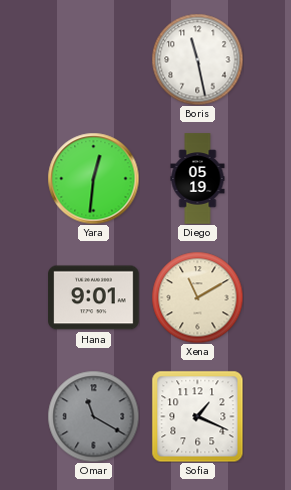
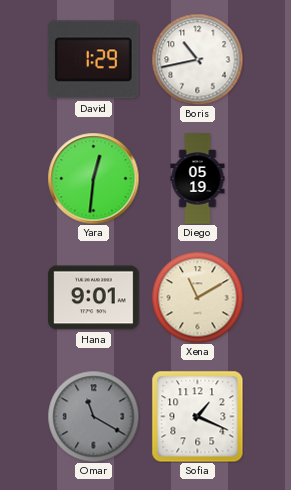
David: none -> 1:29
Boris: 11:28 -> 10:43
